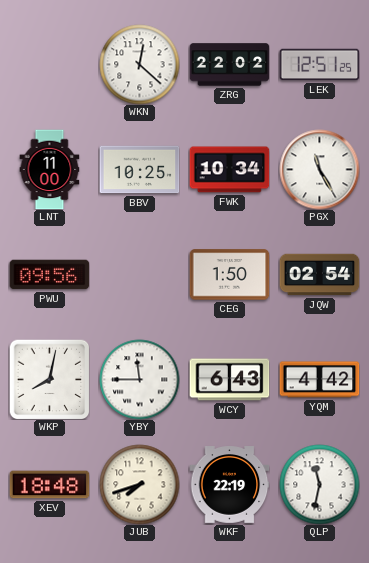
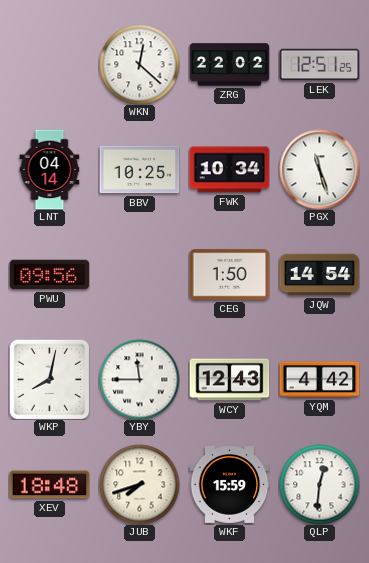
LNT: 11:00 -> 04:14
PGX: 11:25 -> 11:27
JQW: 02:54 -> 14:54
WCY: 6:43 -> 12:43
WKF: 22:19 -> 15:59
QLP: 11:32 -> 12:31
